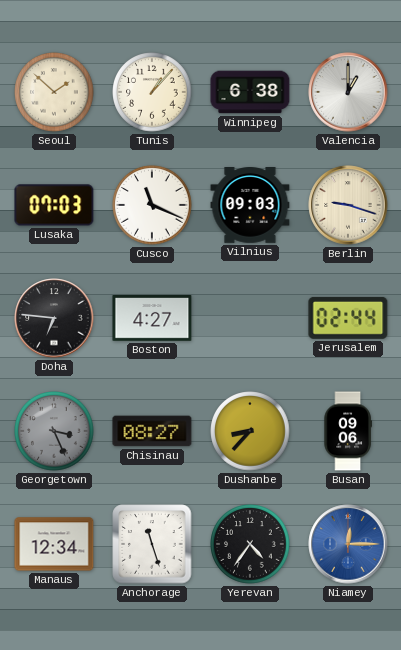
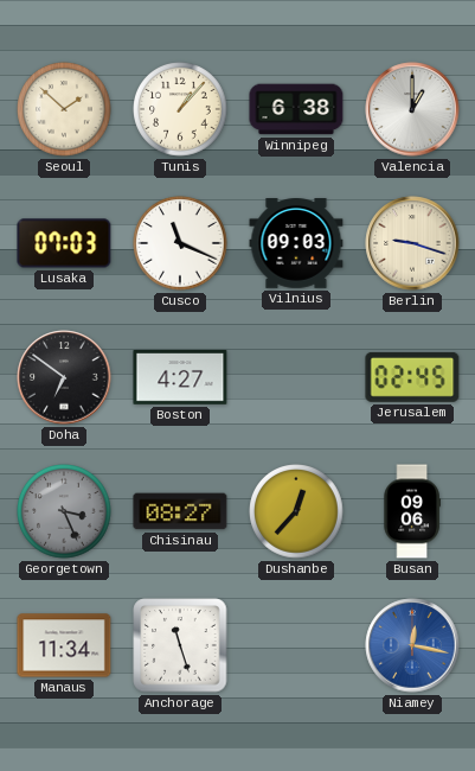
Doha: 6:46 -> 6:51
Jerusalem: 02:44 -> 02:45
Dushanbe: 8:37 -> 12:37
Manaus: 12:34 -> 11:34
Yerevan: 4:36 -> none
Niamey: 12:15 -> 12:17
